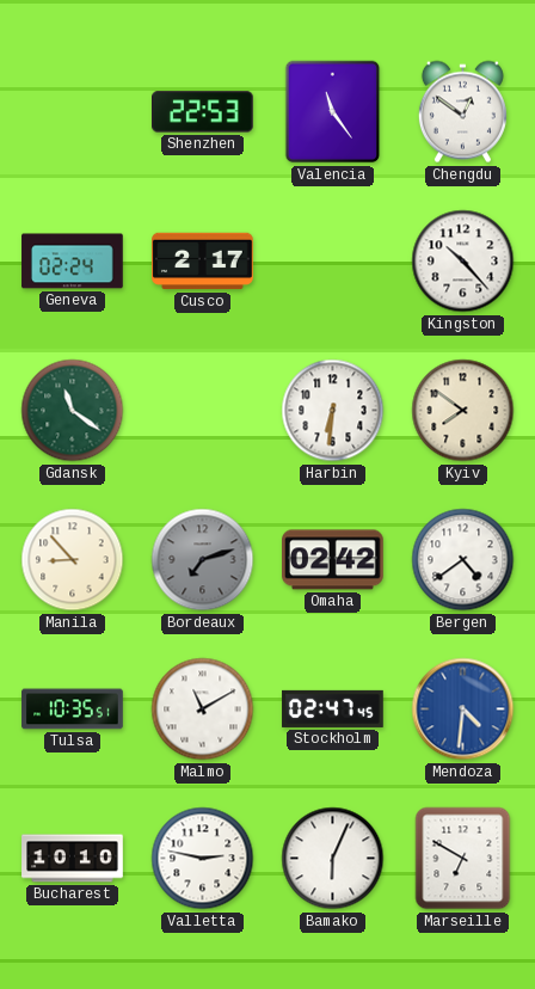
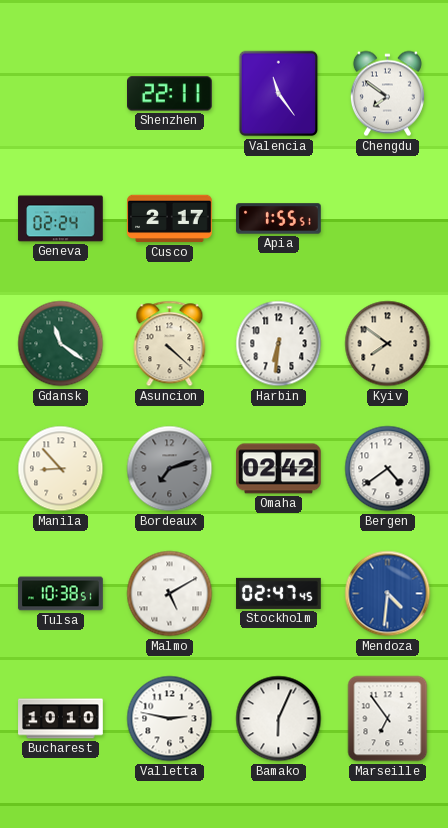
Shenzhen: 22:53 -> 22:11
Chengdu: 12:51 -> 7:51
Apia: none -> 1:55
Kingston: 10:23 -> none
Asuncion: none -> 4:22
Tulsa: 10:35 -> 10:38
Malmo: 11:10 -> 5:10
Marseille: 6:50 -> 6:54
